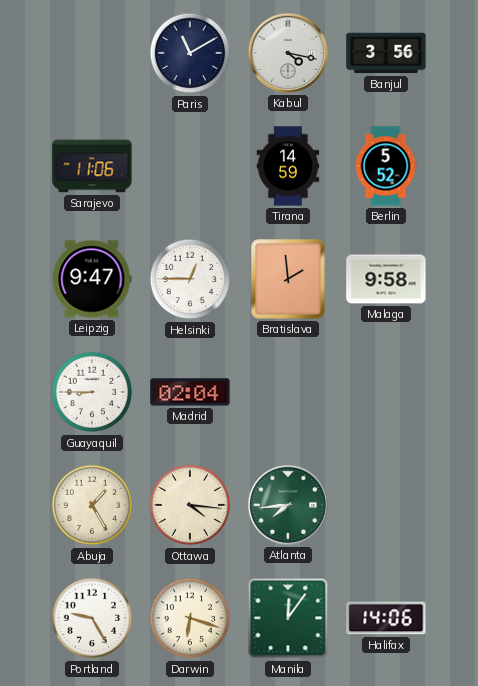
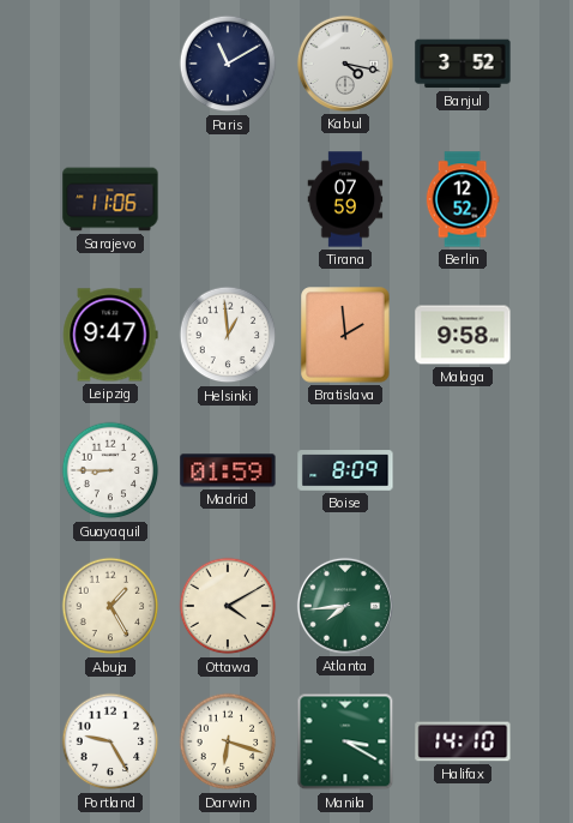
Banjul: 3:56 -> 3:52
Tirana: 14:59 -> 07:59
Berlin: 5:52 -> 12:52
Helsinki: 12:45 -> 12:59
Madrid: 02:04 -> 01:59
Boise: none -> 8:09
Ottawa: 4:16 -> 4:10
Manila: 12:06 -> 3:20
Halifax: 14:06 -> 14:10
